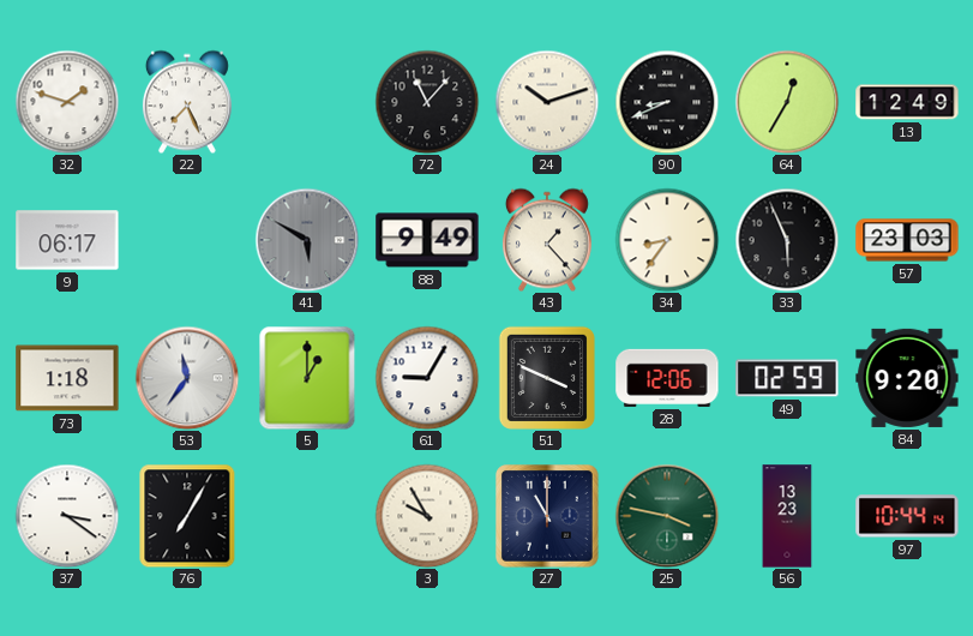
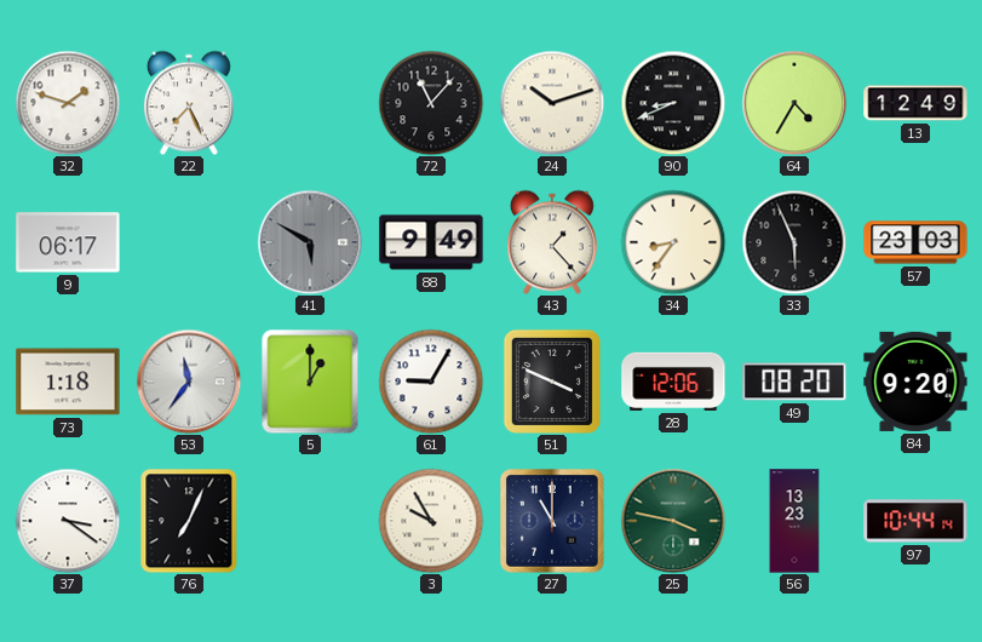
64: 12:35 -> 4:35
49: 02:59 -> 08:20
76: 7:05 -> 7:04
